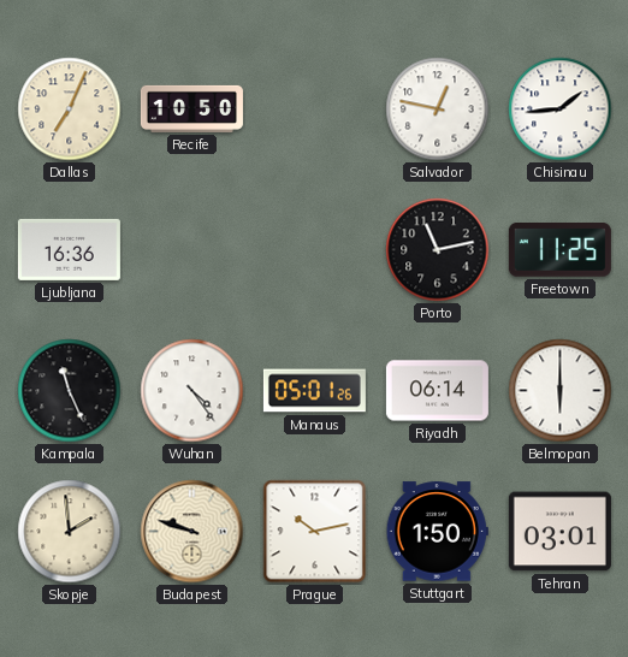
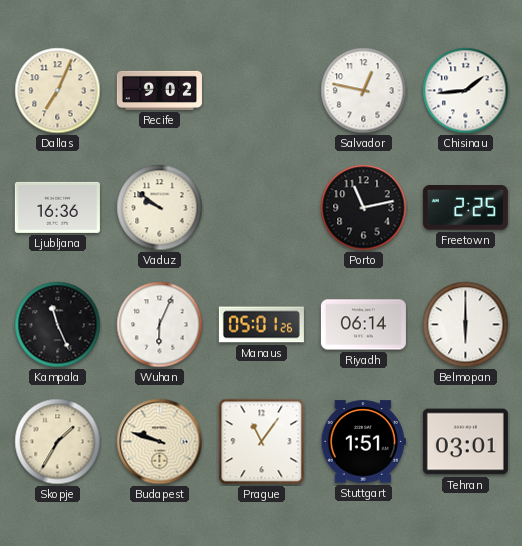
Recife: 10:50 -> 9:02
Vaduz: none -> 9:51
Freetown: 11:25 -> 2:25
Wuhan: 4:24 -> 6:04
Skopje: 1:59 -> 1:35
Prague: 10:13 -> 11:06
Stuttgart: 1:50 -> 1:51
